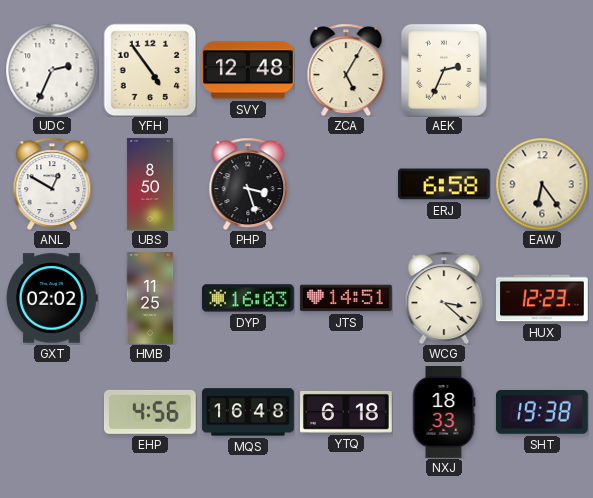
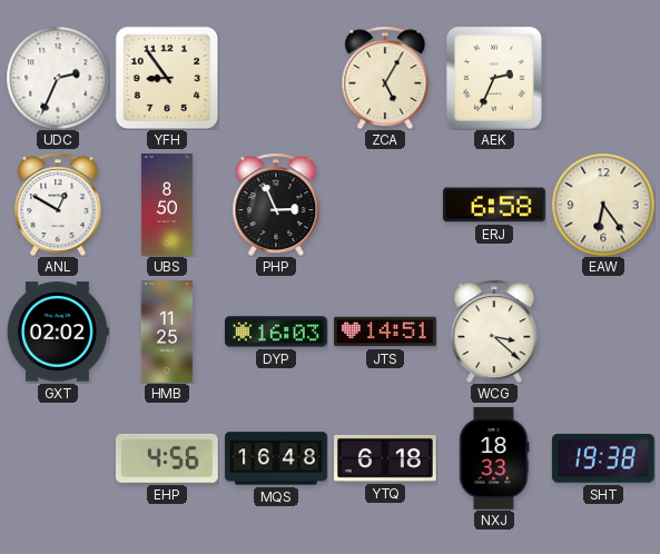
YFH: 4:54 -> 8:54
SVY: 12:48 -> none
PHP: 3:27 -> 2:56
HUX: 12:23 -> none
